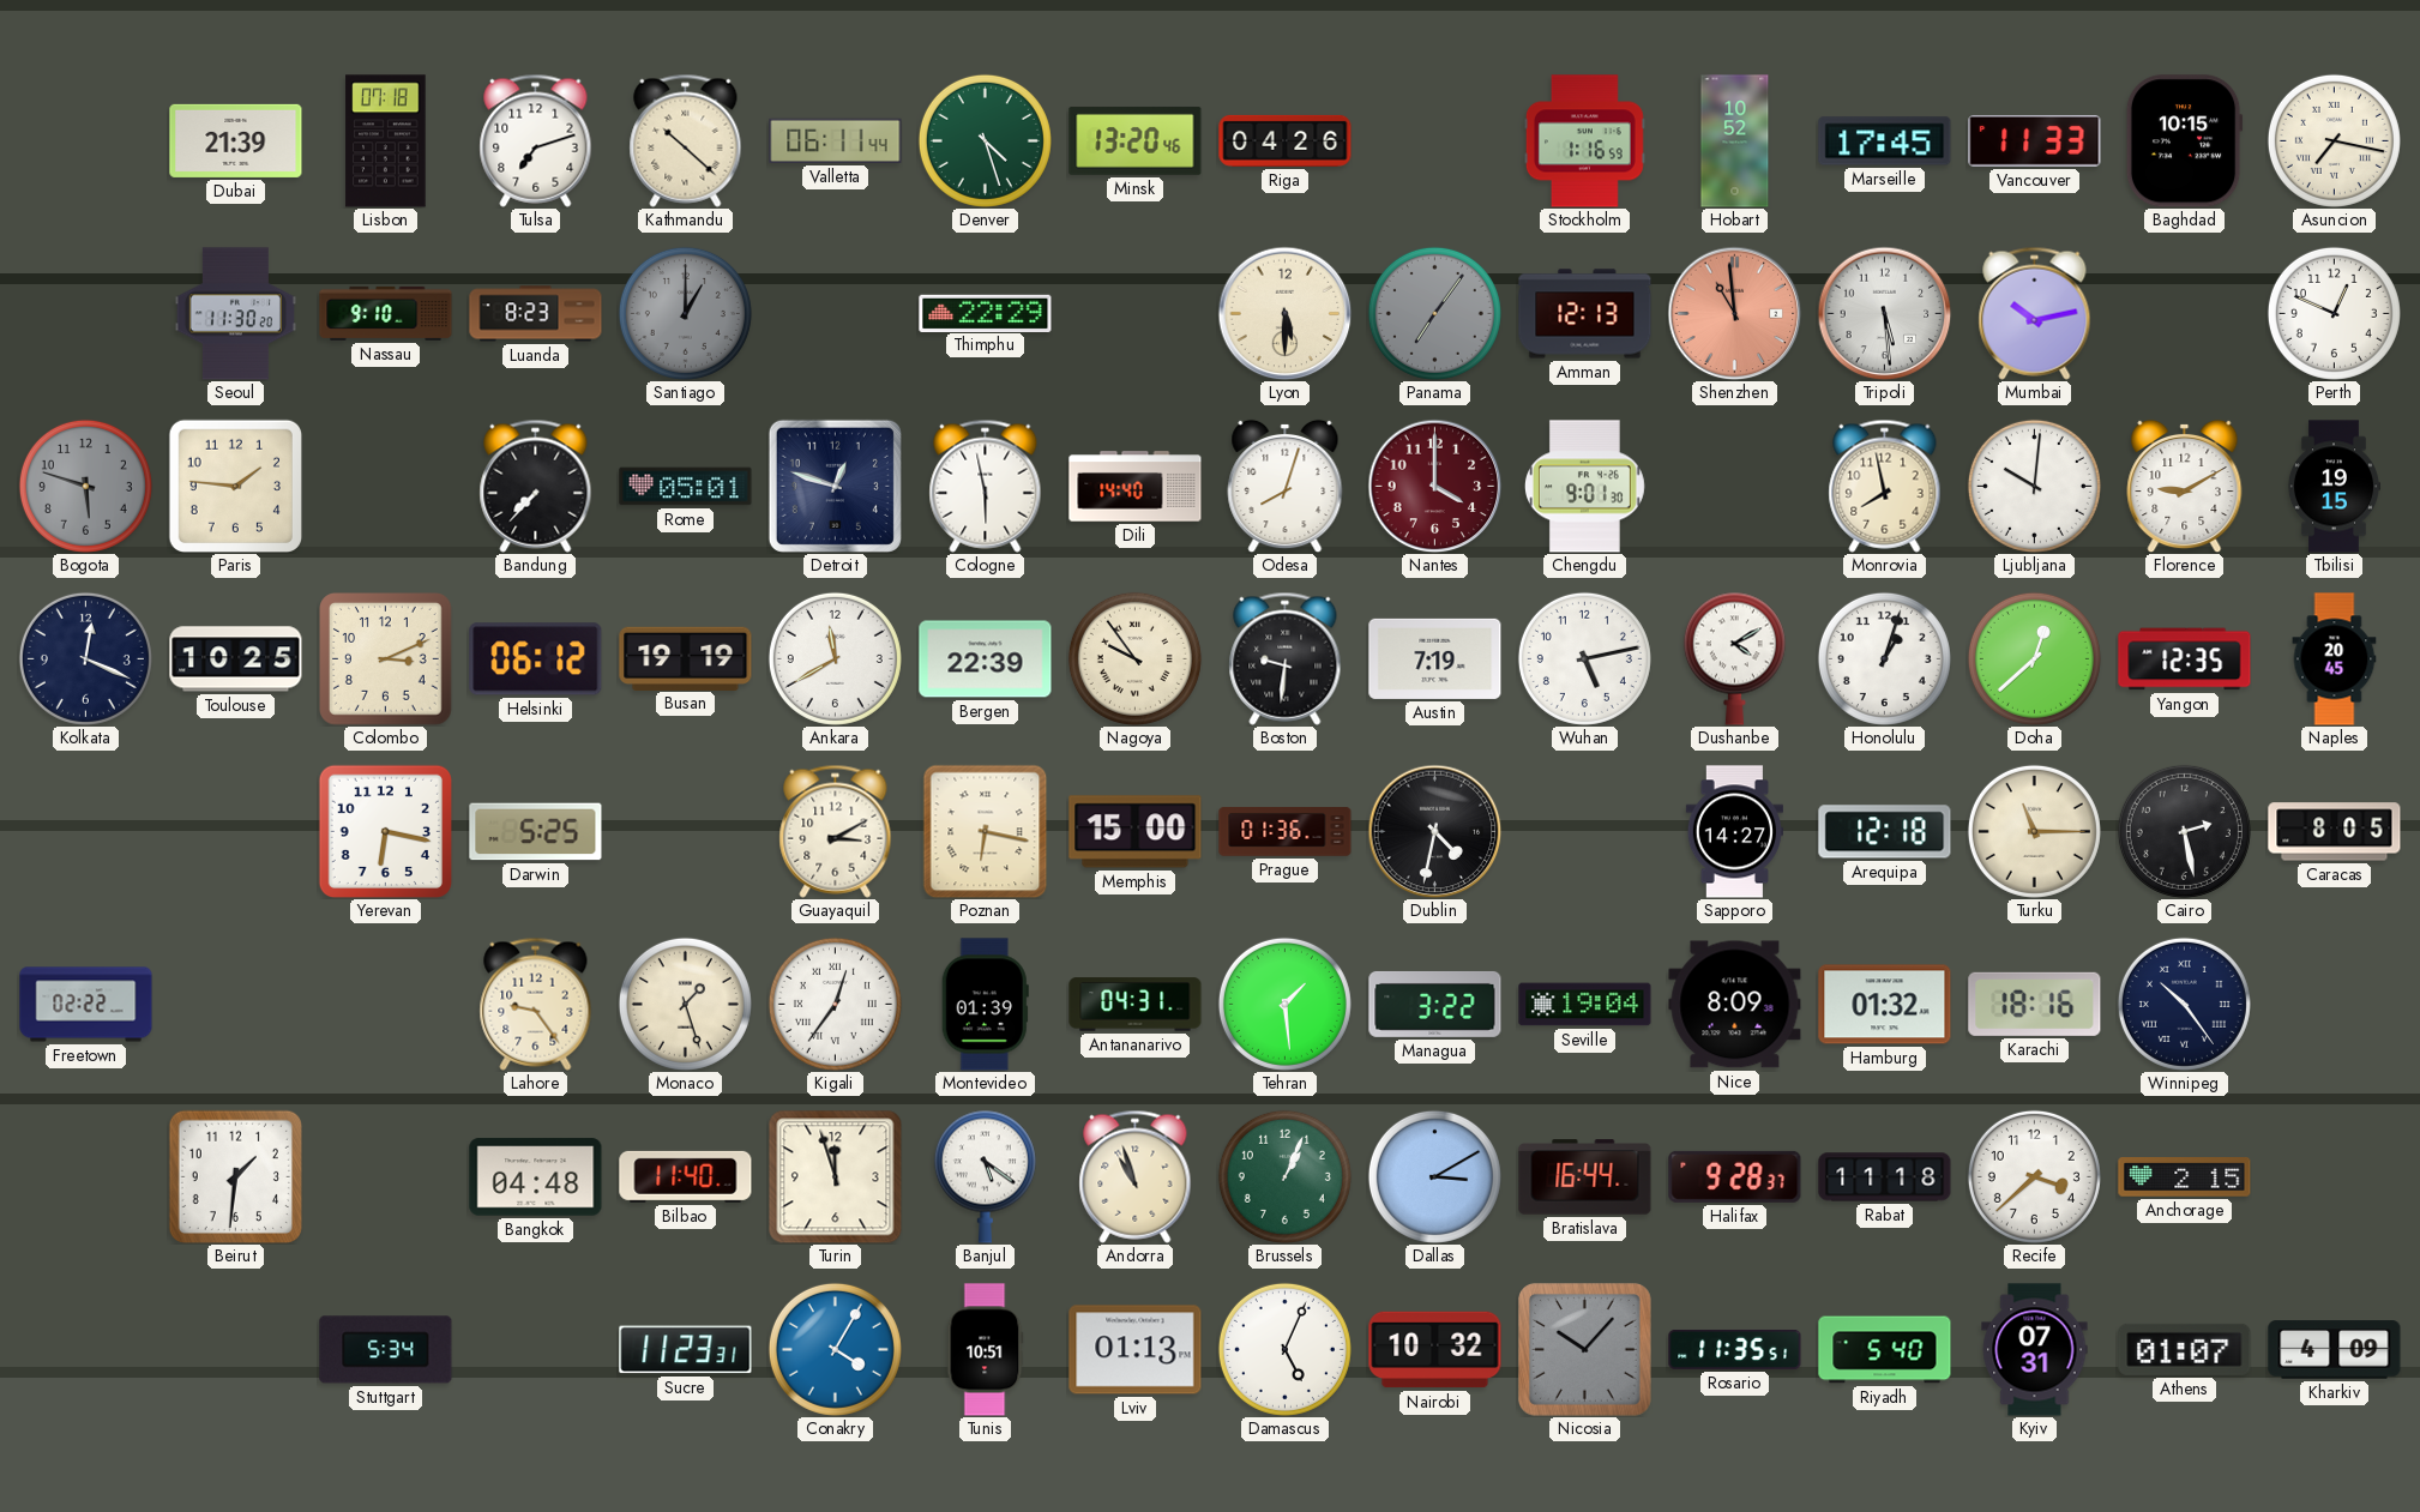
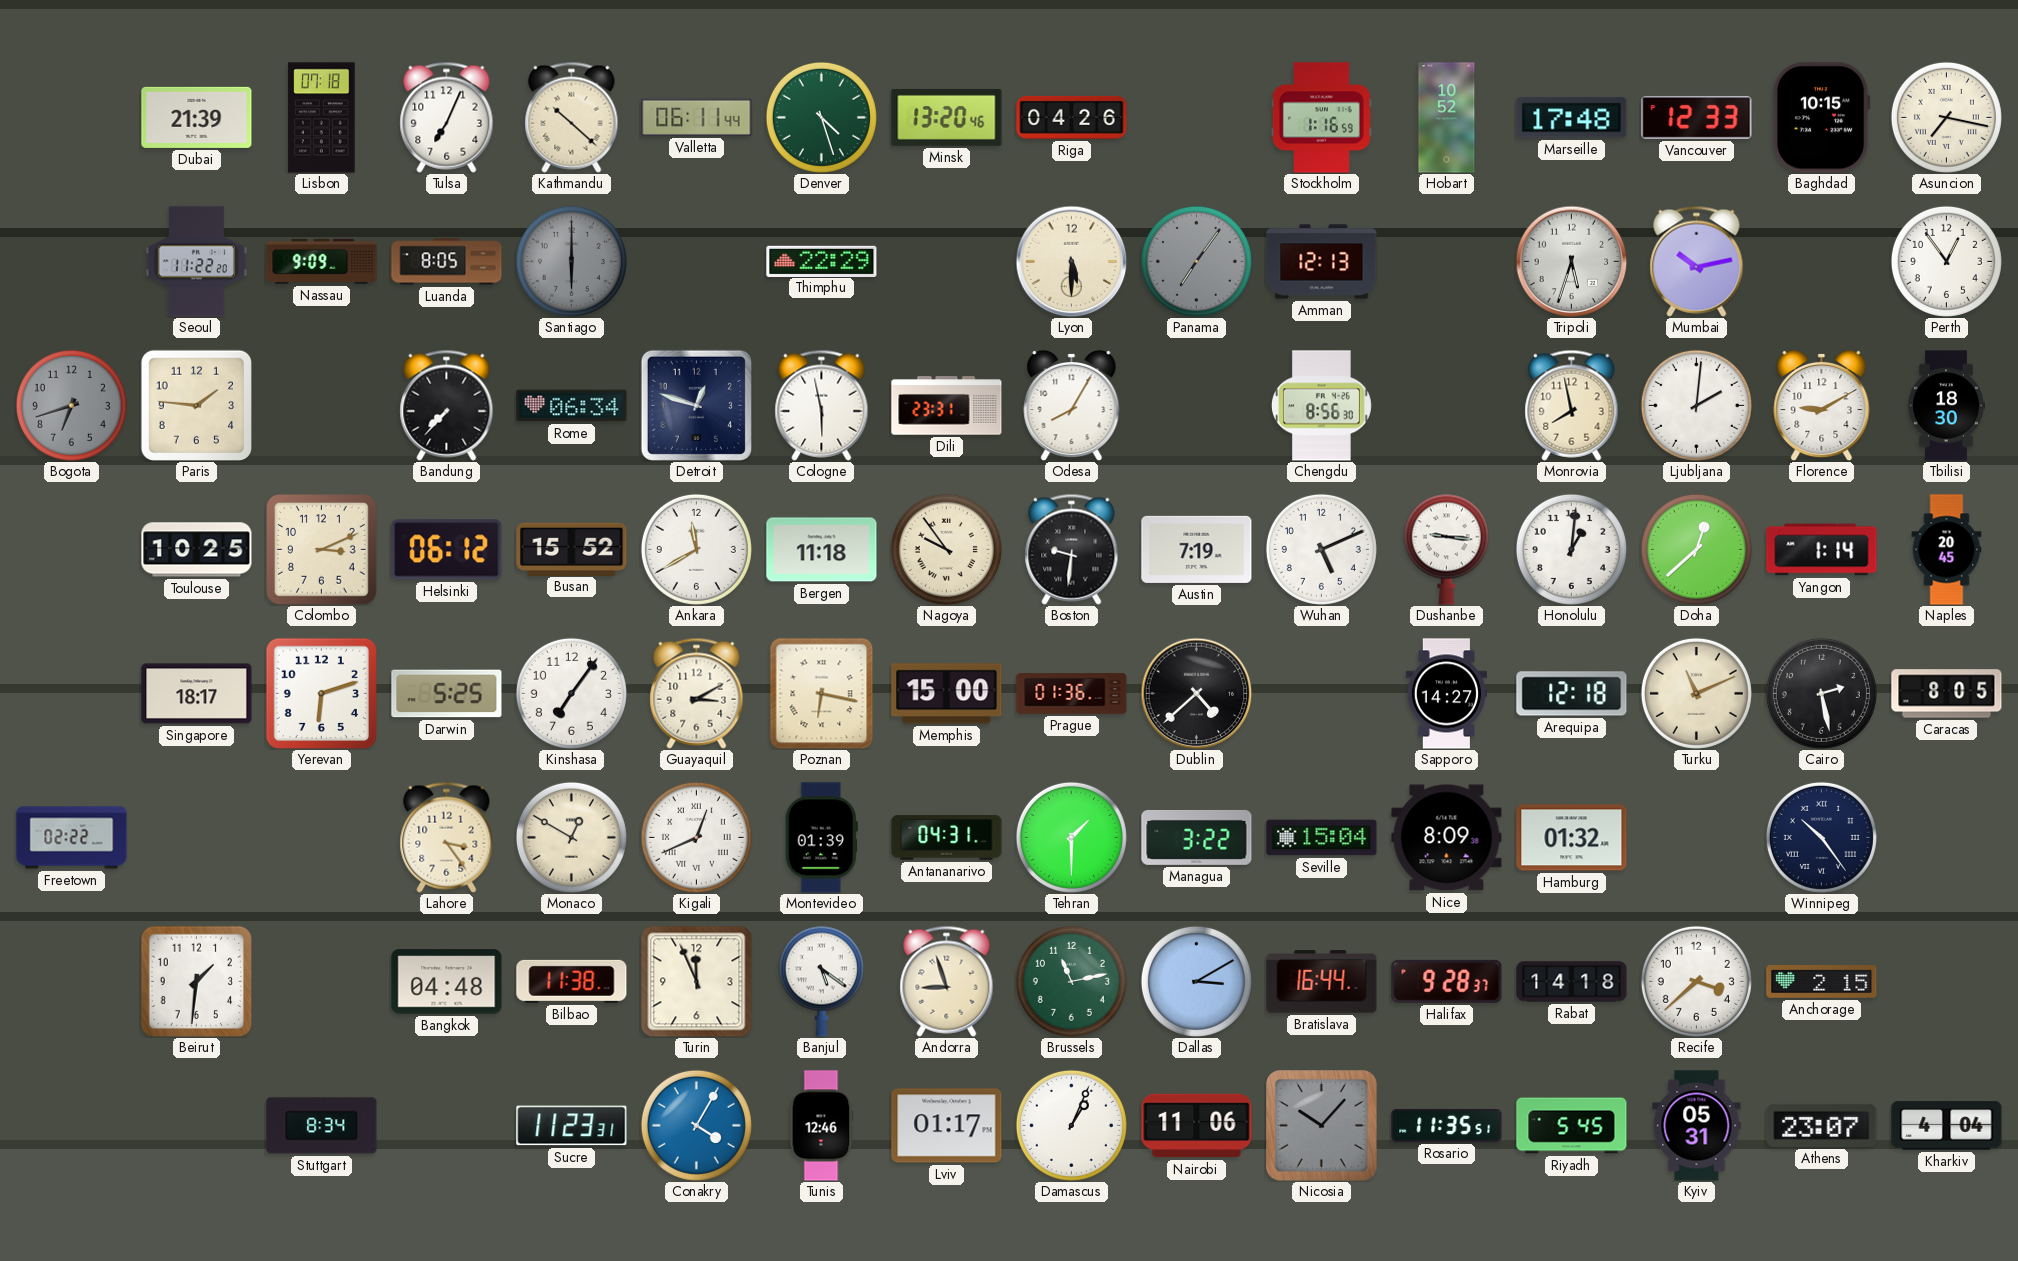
Tulsa: 7:12 -> 7:04
Marseille: 17:45 -> 17:48
Vancouver: 11:33 -> 12:33
Seoul: 11:30 -> 11:22
Nassau: 9:10 -> 9:09
Luanda: 8:23 -> 8:05
Santiago: 1:00 -> 6:00
Shenzhen: 10:59 -> none
Tripoli: 5:29 -> 5:33
Perth: 12:49 -> 12:54
Bogota: 5:48 -> 6:42
Rome: 05:01 -> 06:34
Dili: 14:40 -> 23:31
Odesa: 8:03 -> 8:05
Nantes: 4:00 -> none
Chengdu: 9:01 -> 8:56
Ljubljana: 10:01 -> 2:01
Tbilisi: 19:15 -> 18:30
Kolkata: 12:19 -> none
Busan: 19:19 -> 15:52
Bergen: 22:39 -> 11:18
Wuhan: 5:13 -> 5:11
Dushanbe: 4:10 -> 9:16
Honolulu: 1:03 -> 1:01
Yangon: 12:35 -> 1:14
Singapore: none -> 18:17
Yerevan: 6:17 -> 6:12
Kinshasa: none -> 7:06
Dublin: 4:32 -> 4:38
Turku: 11:15 -> 11:11
Lahore: 9:24 -> 3:24
Monaco: 1:27 -> 12:50
Kigali: 12:36 -> 12:41
Tehran: 1:29 -> 1:30
Seville: 19:04 -> 15:04
Karachi: 18:16 -> none
Bilbao: 11:40 -> 11:38
Turin: 11:57 -> 11:56
Andorra: 10:57 -> 8:57
Brussels: 1:04 -> 11:13
Rabat: 11:18 -> 14:18
Stuttgart: 5:34 -> 8:34
Tunis: 10:51 -> 12:46
Lviv: 01:13 -> 01:17
Damascus: 5:04 -> 1:04
Nairobi: 10:32 -> 11:06
Riyadh: 5:40 -> 5:45
Kyiv: 07:31 -> 05:31
Athens: 01:07 -> 23:07
Kharkiv: 4:09 -> 4:04
